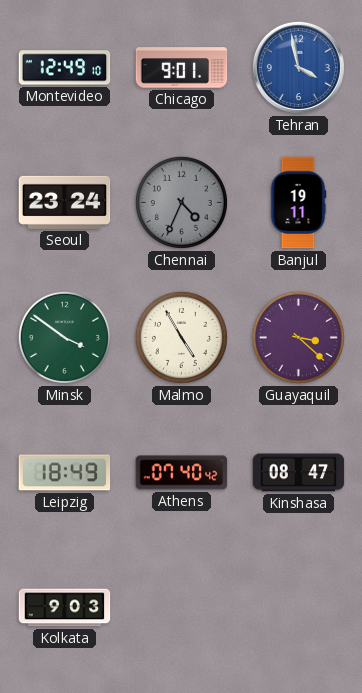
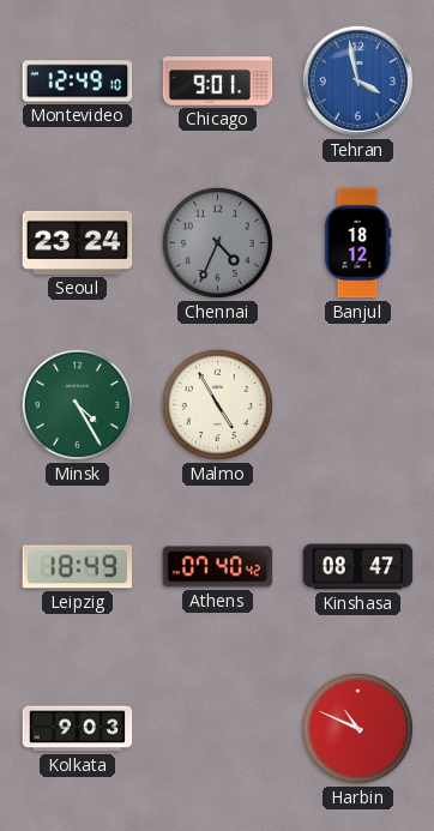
Banjul: 19:11 -> 18:12
Minsk: 3:51 -> 4:25
Guayaquil: 3:22 -> none
Harbin: none -> 10:49
